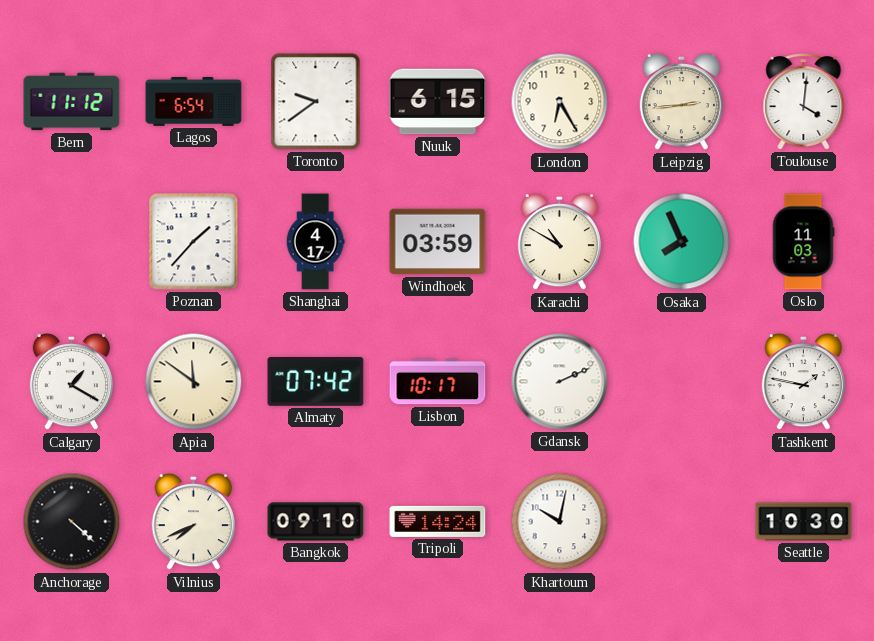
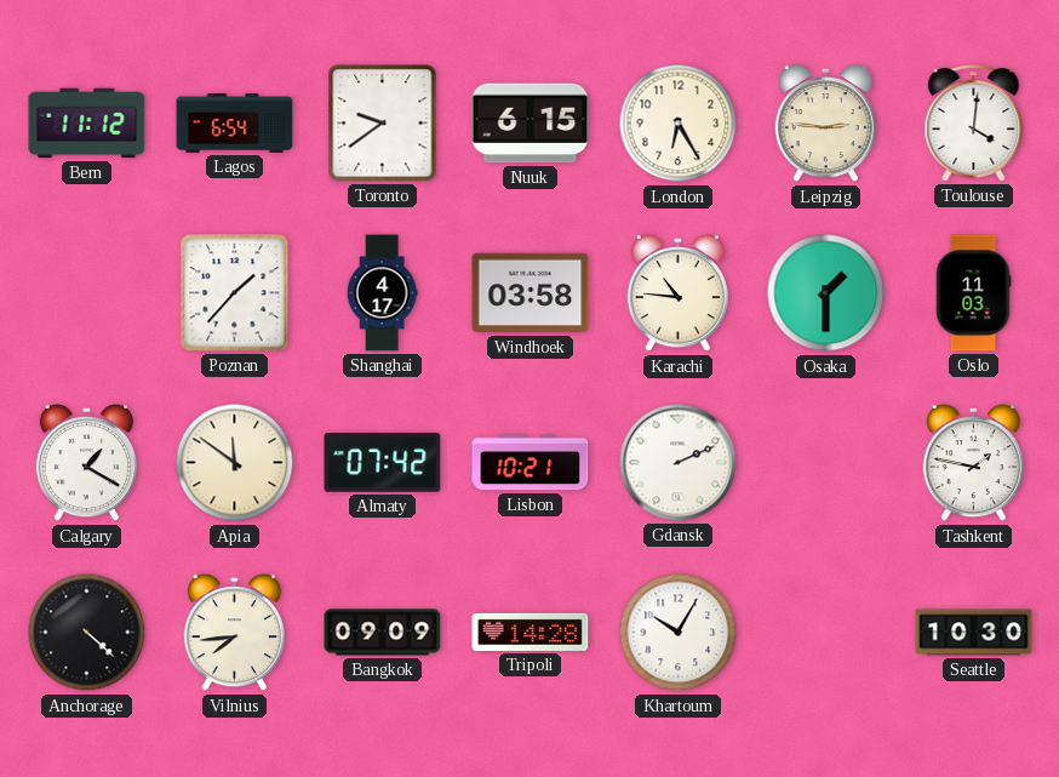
Leipzig: 2:44 -> 2:46
Windhoek: 03:59 -> 03:58
Karachi: 10:50 -> 10:46
Osaka: 7:56 -> 1:30
Lisbon: 10:17 -> 10:21
Vilnius: 7:41 -> 7:44
Bangkok: 09:10 -> 09:09
Tripoli: 14:24 -> 14:28
Khartoum: 10:02 -> 10:05
